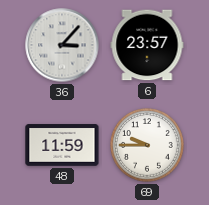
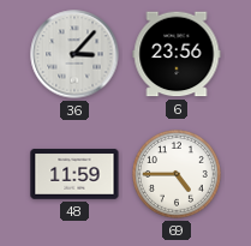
6: 23:57 -> 23:56
69: 9:45 -> 4:45
